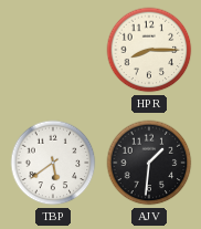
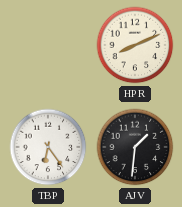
HPR: 8:15 -> 8:11
TBP: 5:39 -> 6:24
